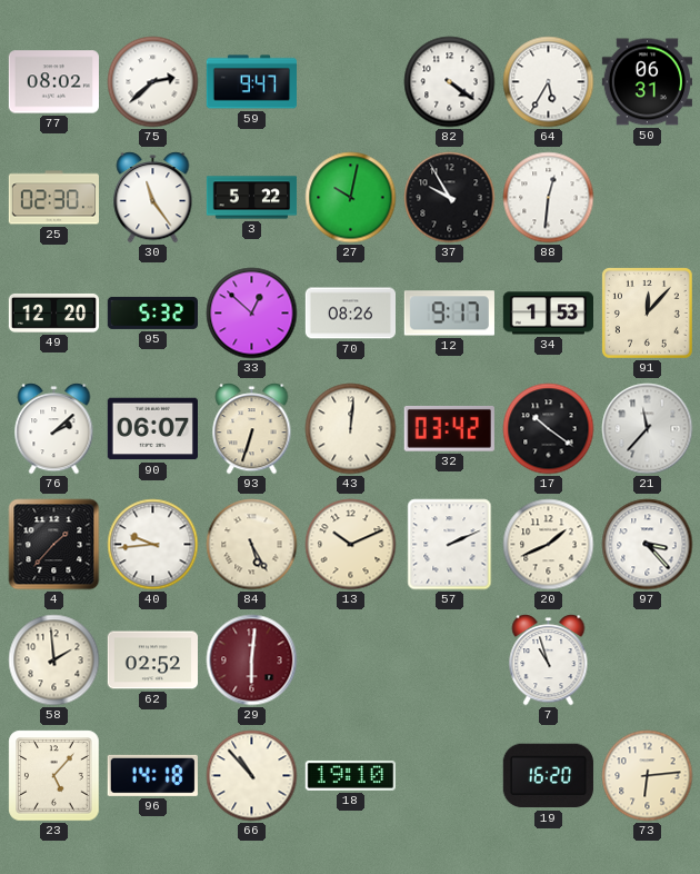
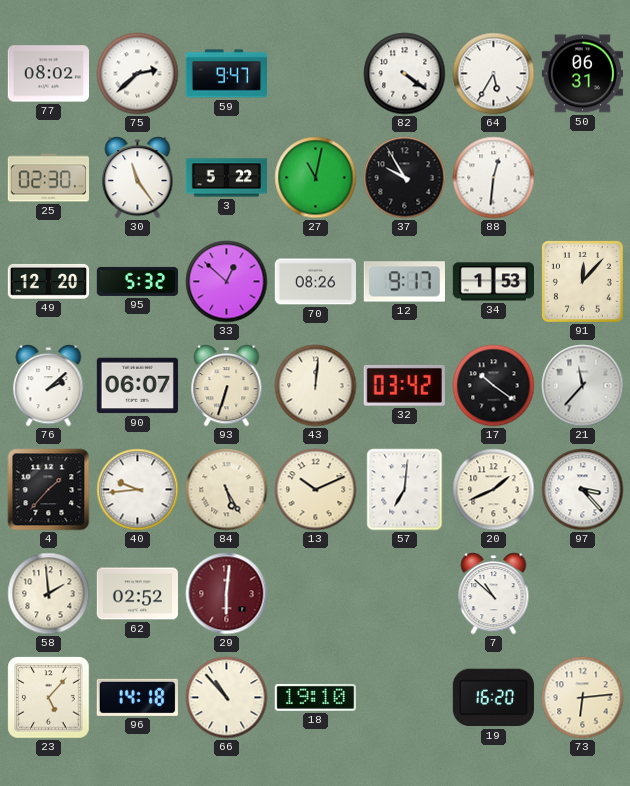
27: 10:02 -> 11:02
57: 2:11 -> 7:01
7: 10:57 -> 10:52
